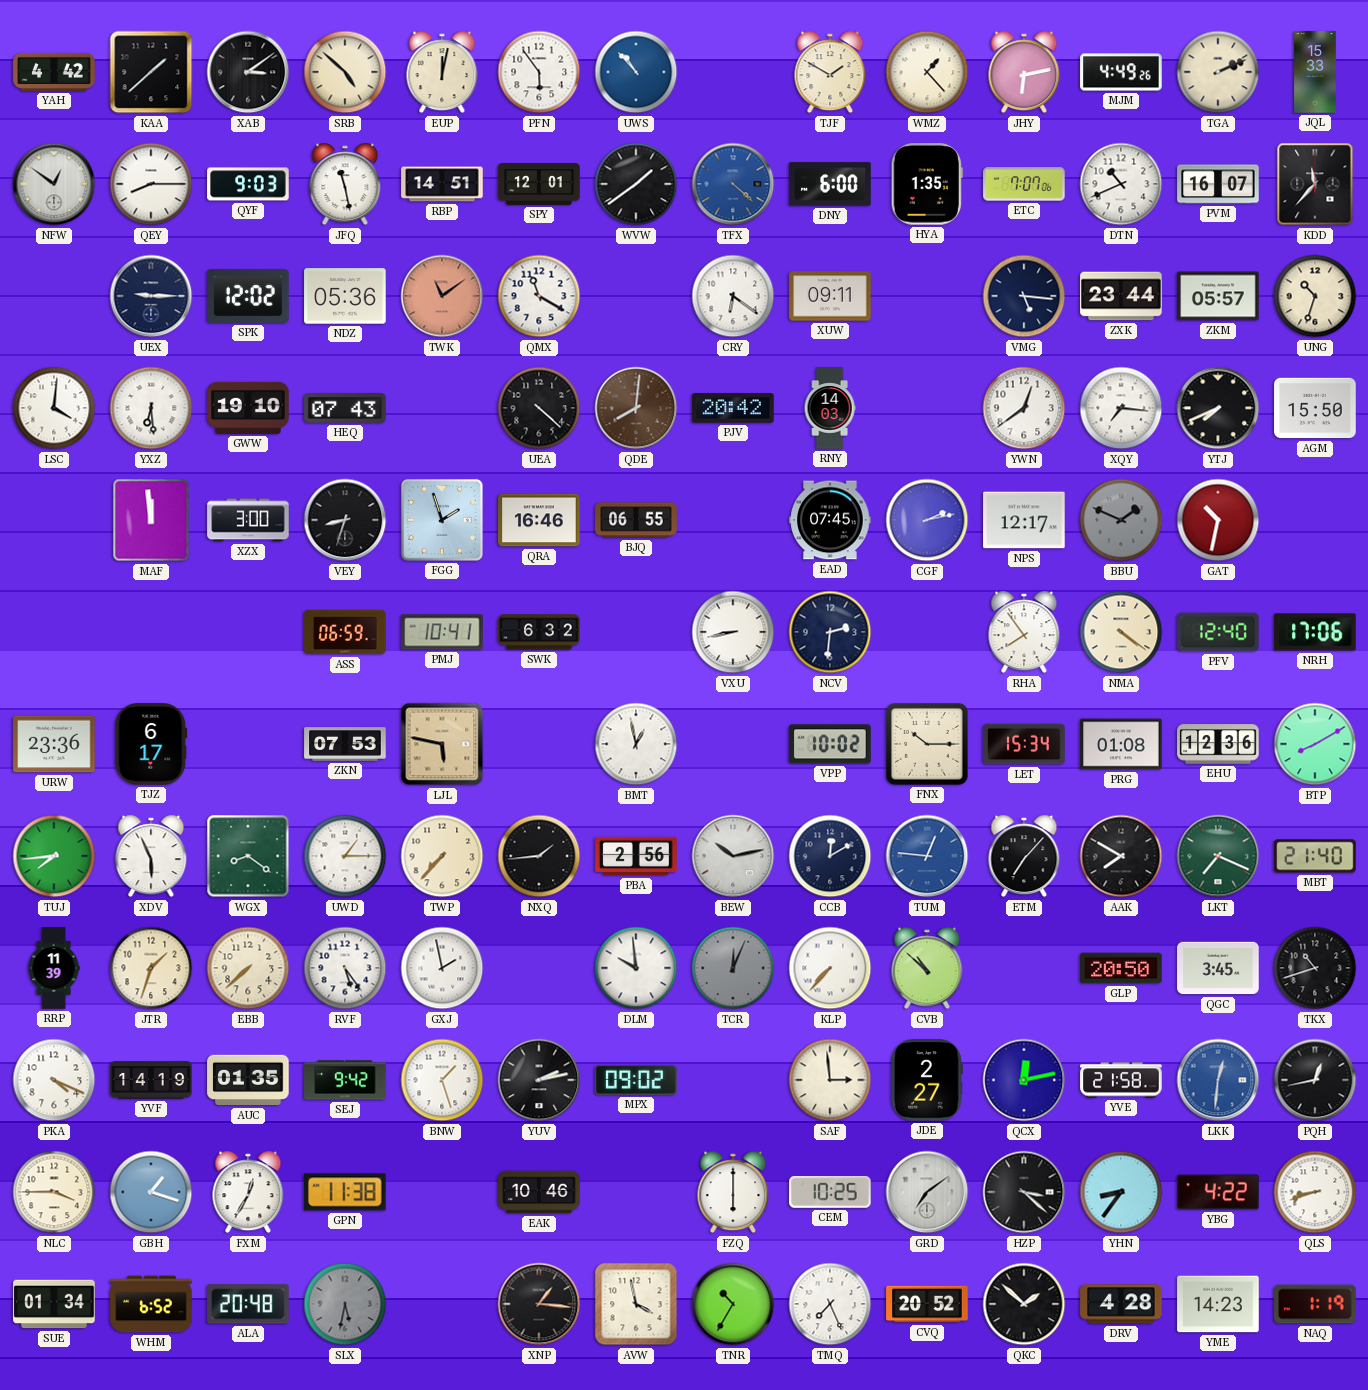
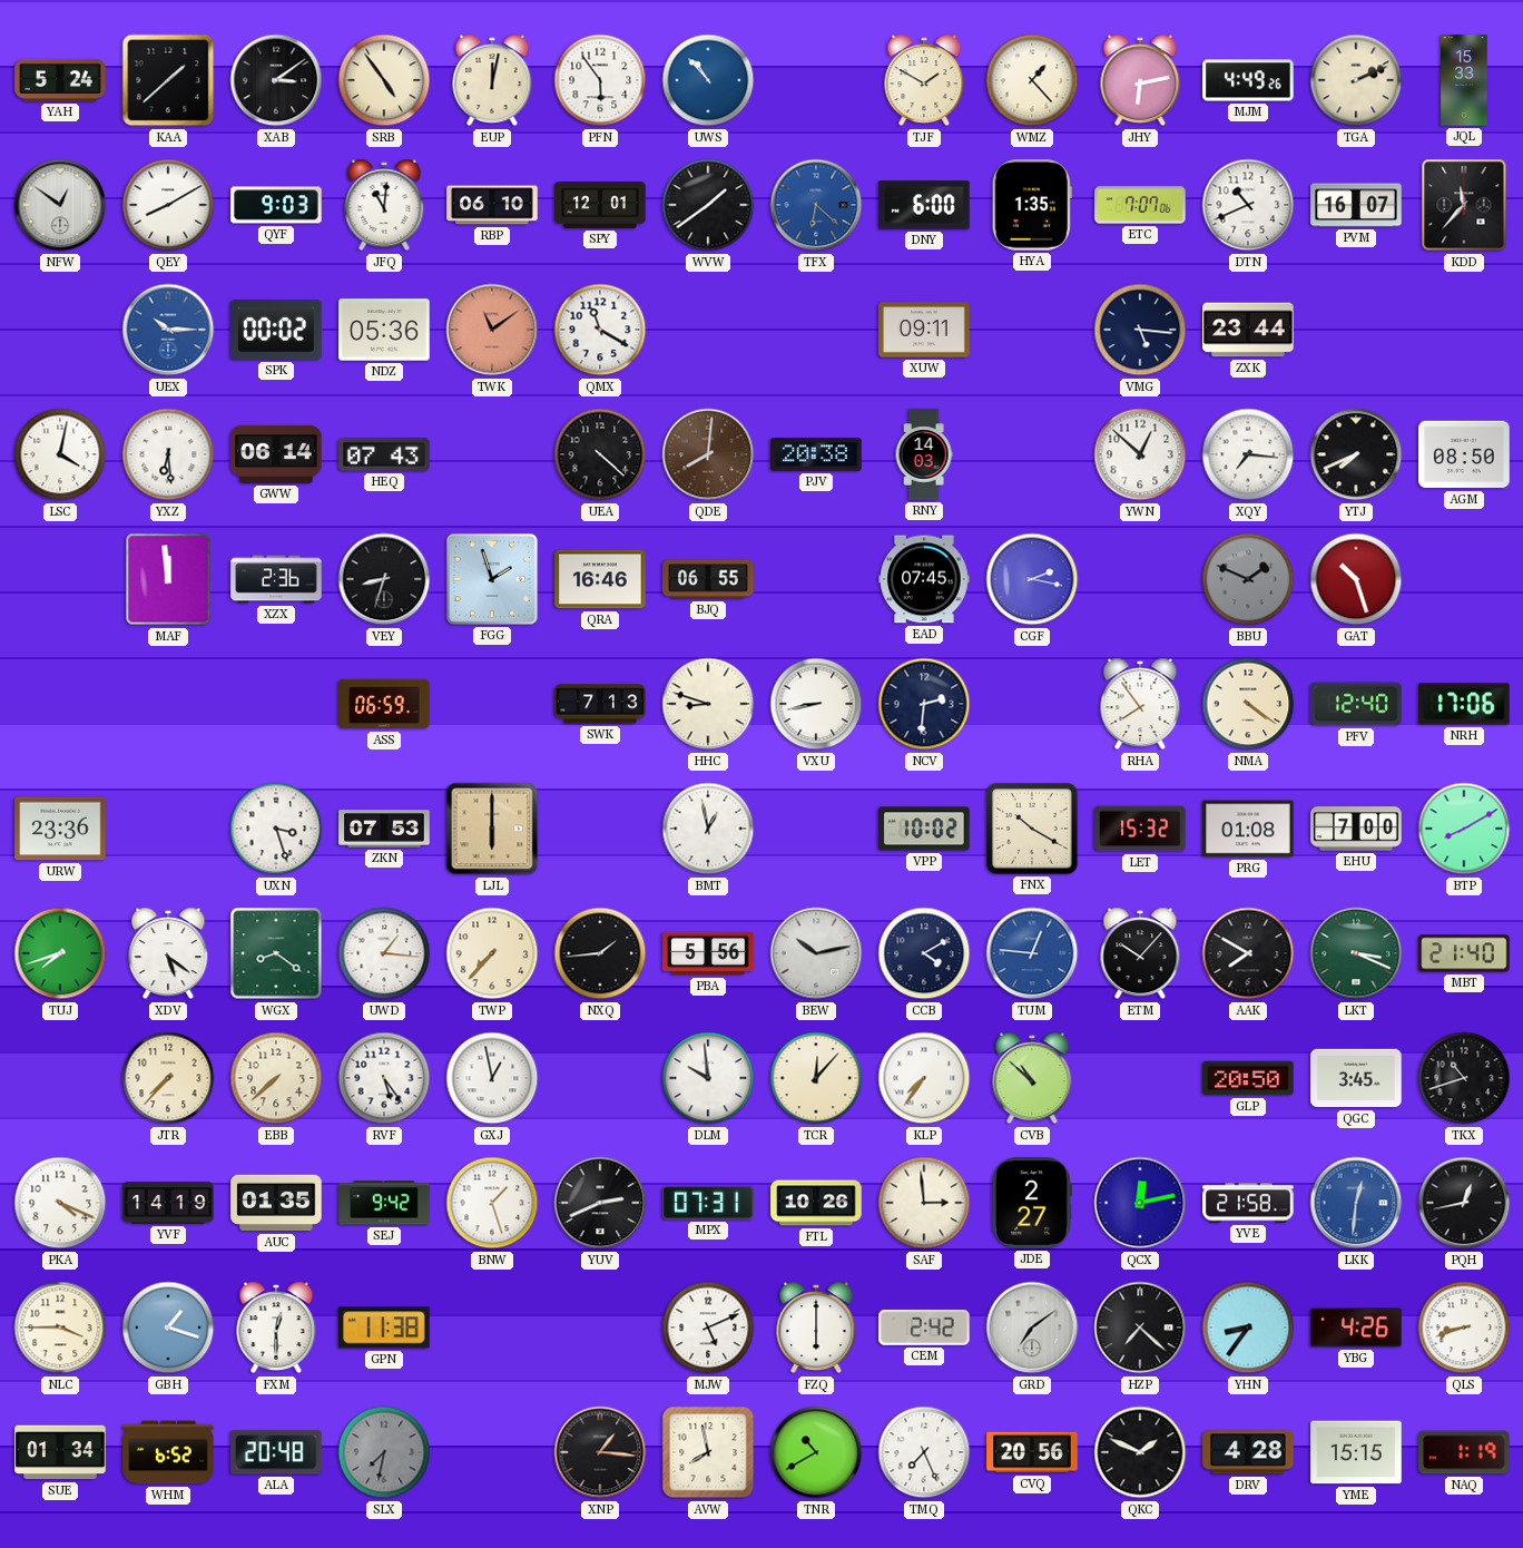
YAH: 4:42 -> 5:24
SRB: 4:52 -> 4:54
QEY: 8:15 -> 8:10
JFQ: 11:28 -> 11:01
RBP: 14:51 -> 06:10
TFX: 4:22 -> 6:22
UEX: 9:15 -> 10:15
UEX dial: navy -> blue
SPK: 12:02 -> 00:02
CRY: 6:21 -> none
ZKM: 05:57 -> none
UNG: 10:33 -> none
LSC: 4:01 -> 4:02
GWW: 19:10 -> 06:14
PJV: 20:42 -> 20:38
YWN: 12:39 -> 12:52
AGM: 15:50 -> 08:50
XZX: 3:00 -> 2:36
CGF: 2:13 -> 2:17
NPS: 12:17 -> none
GAT: 10:32 -> 10:27
PMJ: 10:41 -> none
SWK: 6:32 -> 7:13
HHC: none -> 8:48
TJZ: 6:17 -> none
UXN: none -> 3:27
LJL: 5:47 -> 6:00
FNX: 10:15 -> 10:20
LET: 15:34 -> 15:32
EHU: 12:36 -> 7:00
TUJ: 7:44 -> 7:42
XDV: 5:56 -> 5:21
UWD: 1:15 -> 1:16
PBA: 2:56 -> 5:56
CCB: 12:10 -> 4:10
ETM: 7:07 -> 10:07
LKT: 7:19 -> 3:19
RRP: 11:39 -> none
JTR: 1:33 -> 7:37
GXJ: 1:58 -> 12:58
TCR: 12:04 -> 12:07
TCR dial: grey -> cream
KLP: 7:37 -> 7:36
YUV: 2:13 -> 2:41
MPX: 09:02 -> 07:31
FTL: none -> 10:26
FXM: 12:35 -> 12:30
EAK: 10:46 -> none
MJW: none -> 5:11
CEM: 10:25 -> 2:42
HZP: 3:22 -> 7:22
YBG: 4:22 -> 4:26
SLX: 5:32 -> 7:32
AVW: 3:58 -> 7:58
TNR: 10:35 -> 10:40
CVQ: 20:52 -> 20:56
QKC: 1:52 -> 1:49
YME: 14:23 -> 15:15
